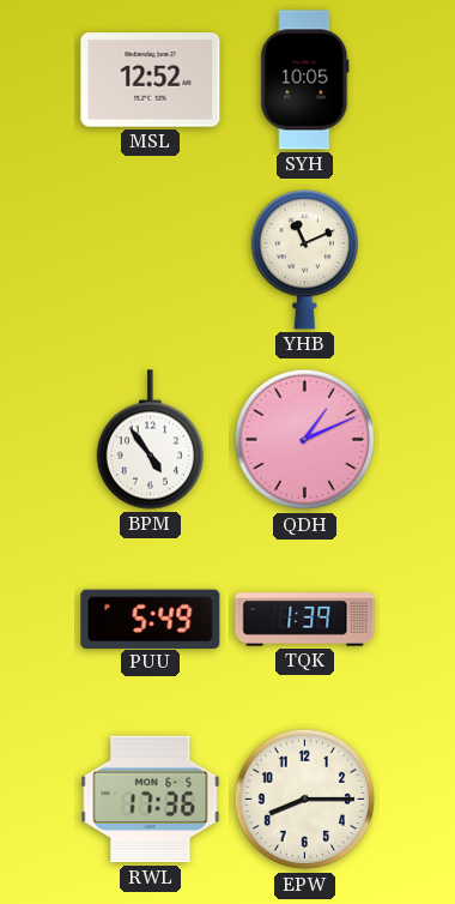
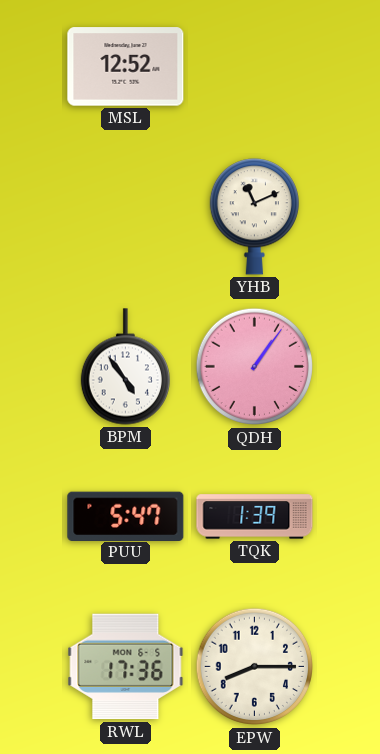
SYH: 10:05 -> none
QDH: 1:11 -> 1:06
PUU: 5:49 -> 5:47
